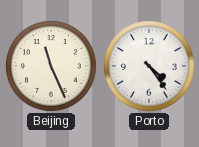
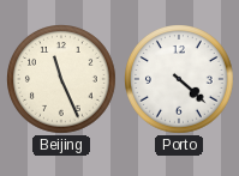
Porto: 4:24 -> 4:22
